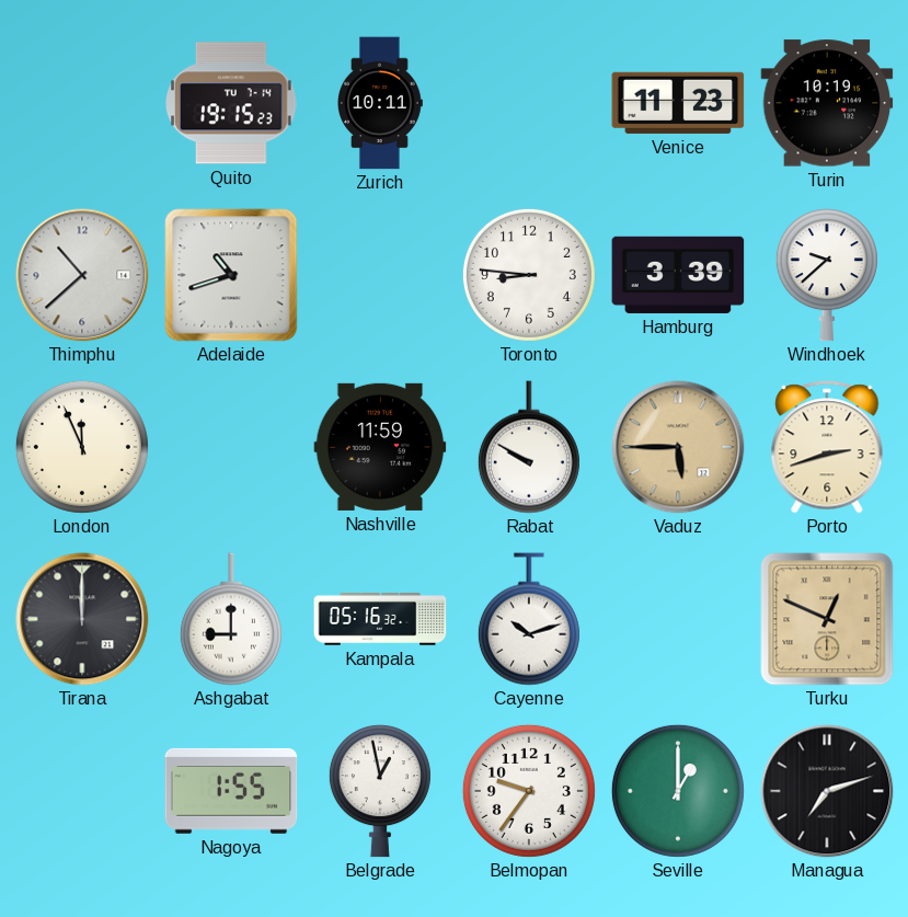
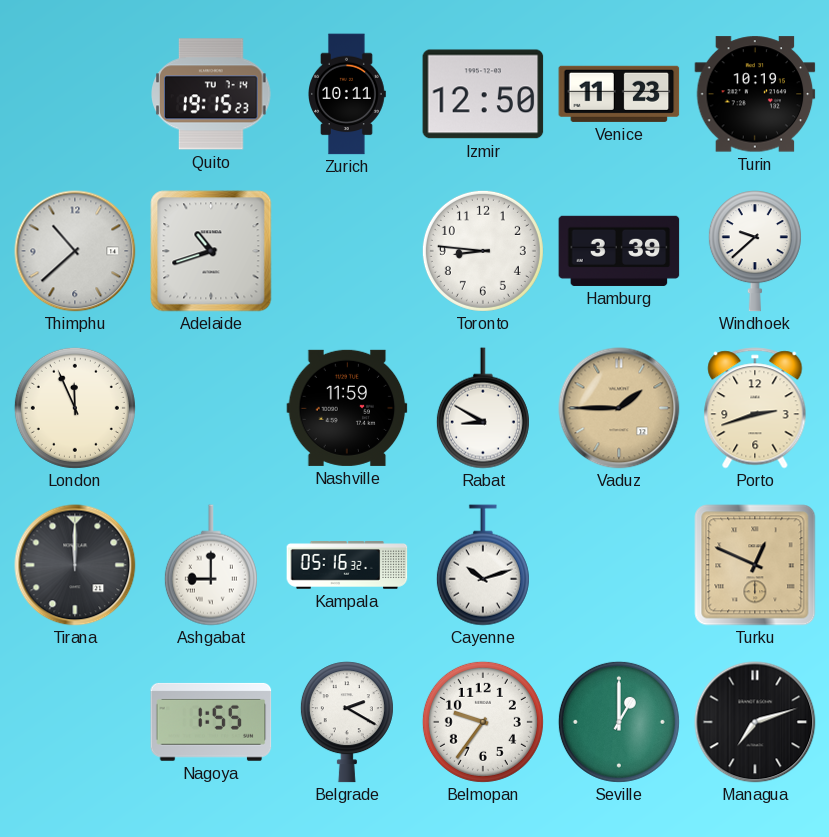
Izmir: none -> 12:50
Rabat: 9:50 -> 8:50
Vaduz: 5:45 -> 1:45
Belgrade: 12:58 -> 2:20
